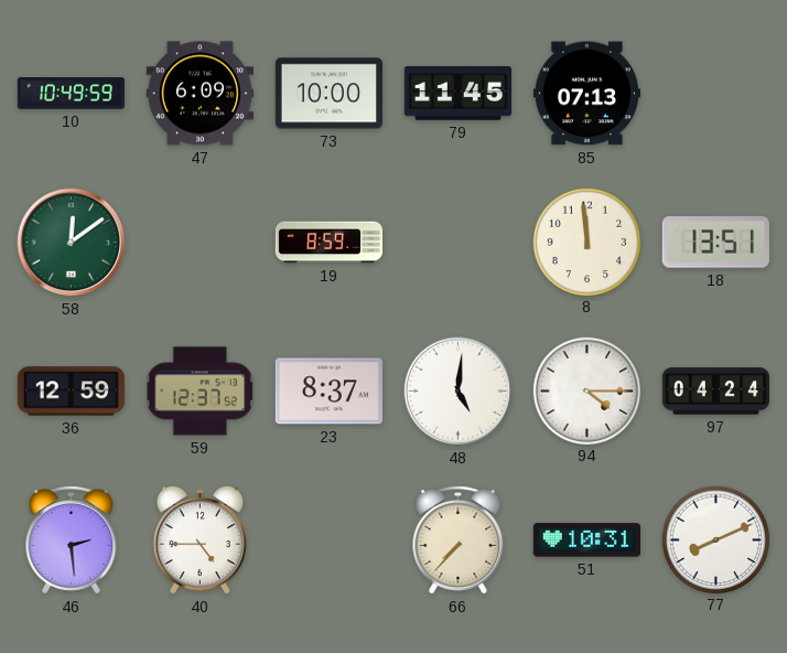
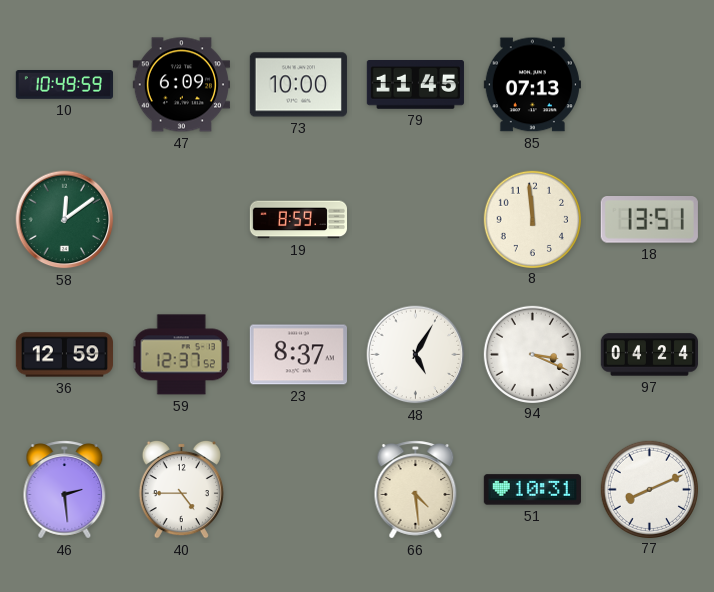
48: 5:01 -> 5:05
94: 4:15 -> 3:19
66: 7:37 -> 4:29
